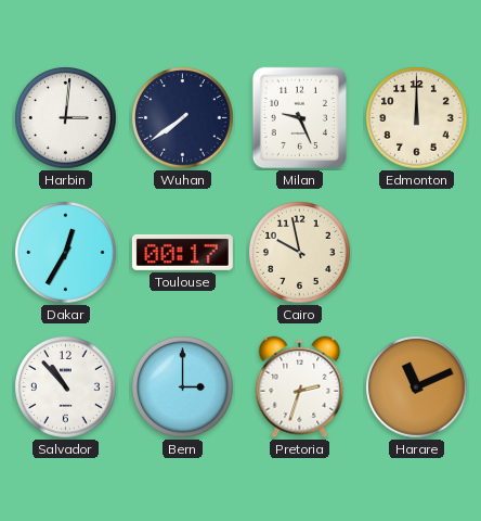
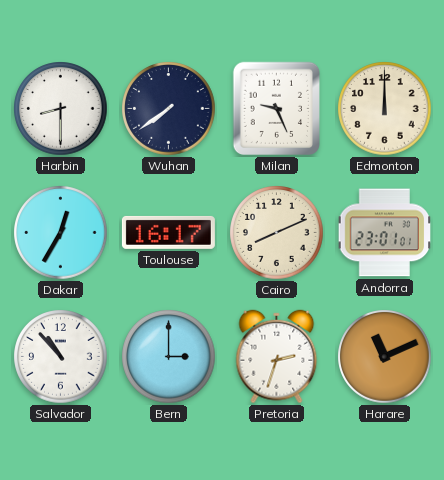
Harbin: 3:01 -> 8:30
Toulouse: 00:17 -> 16:17
Cairo: 9:58 -> 8:11
Andorra: none -> 23:01
